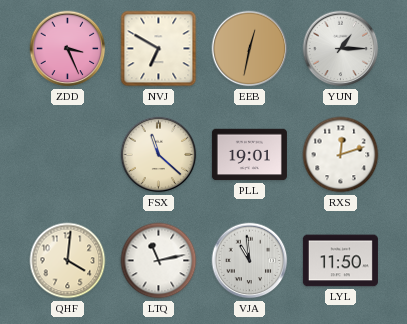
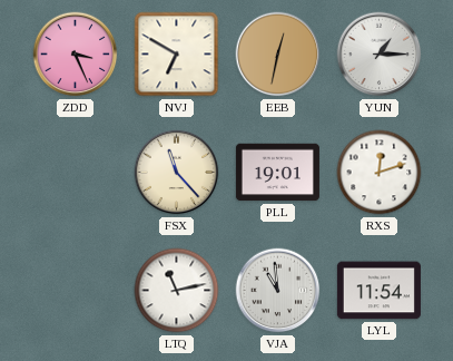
FSX: 11:22 -> 11:23
QHF: 4:01 -> none
LYL: 11:50 -> 11:54
